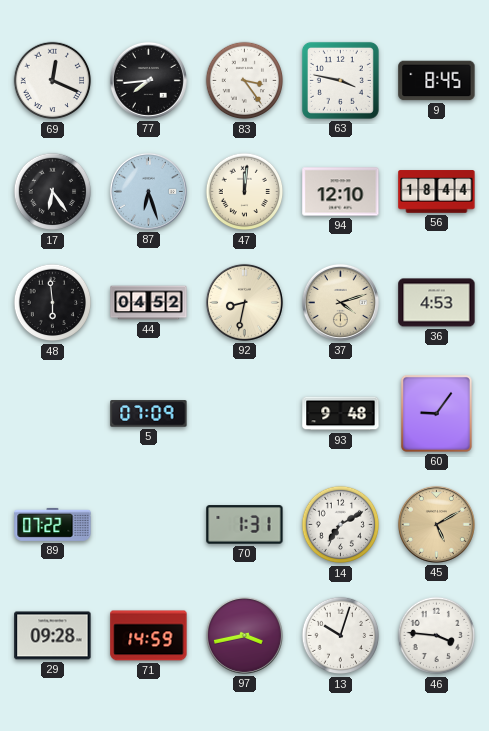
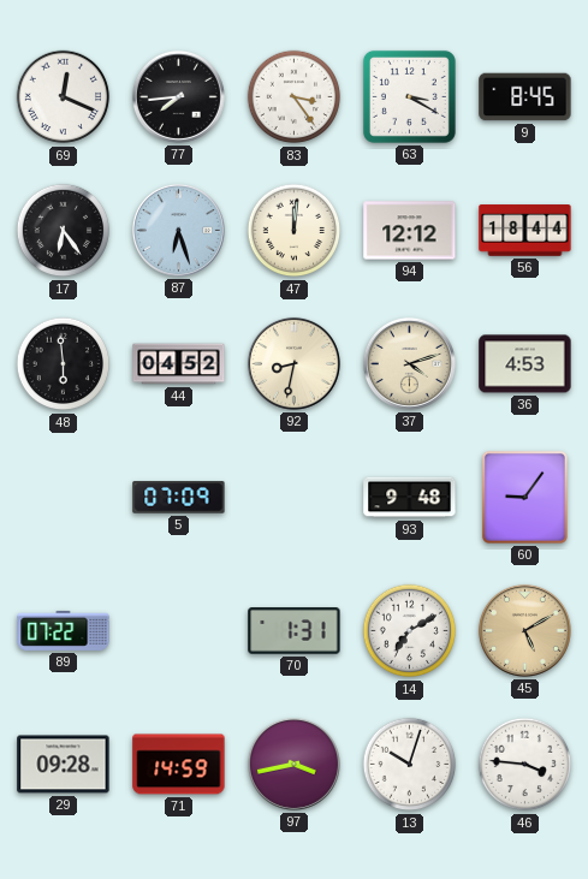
63: 3:47 -> 3:20
94: 12:10 -> 12:12
